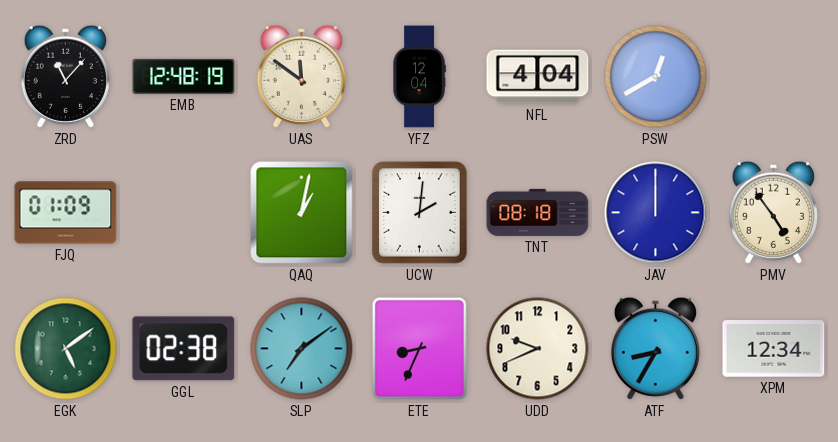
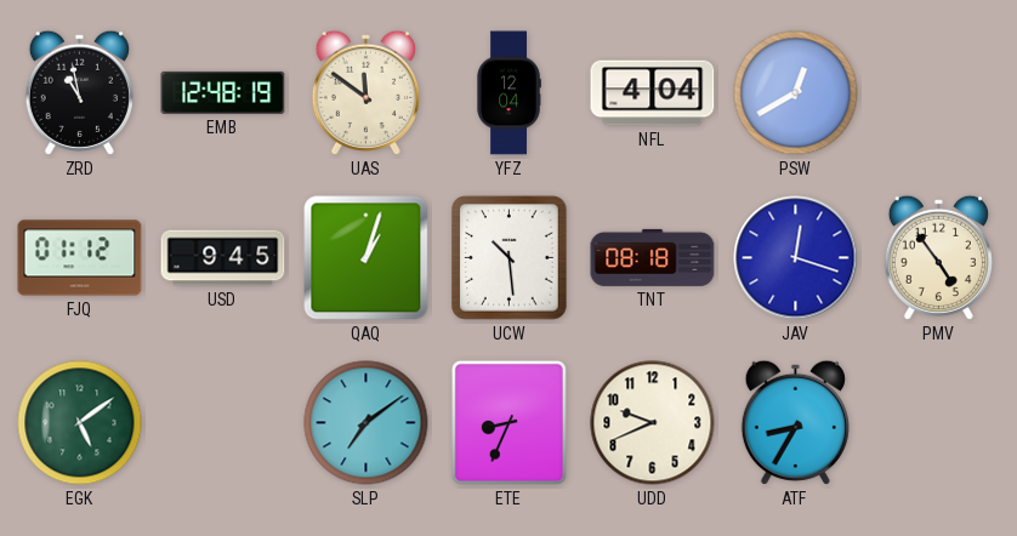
ZRD: 11:07 -> 10:58
FJQ: 01:09 -> 01:12
USD: none -> 9:45
QAQ: 1:02 -> 1:03
UCW: 2:01 -> 10:29
JAV: 12:00 -> 12:18
GGL: 02:38 -> none
XPM: 12:34 -> none
